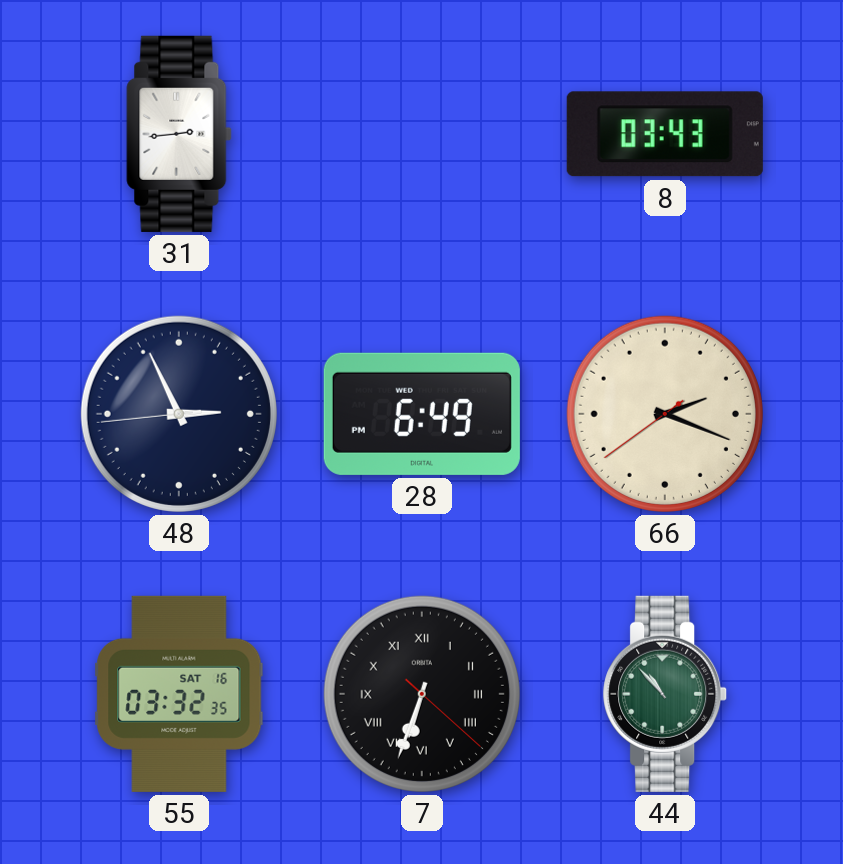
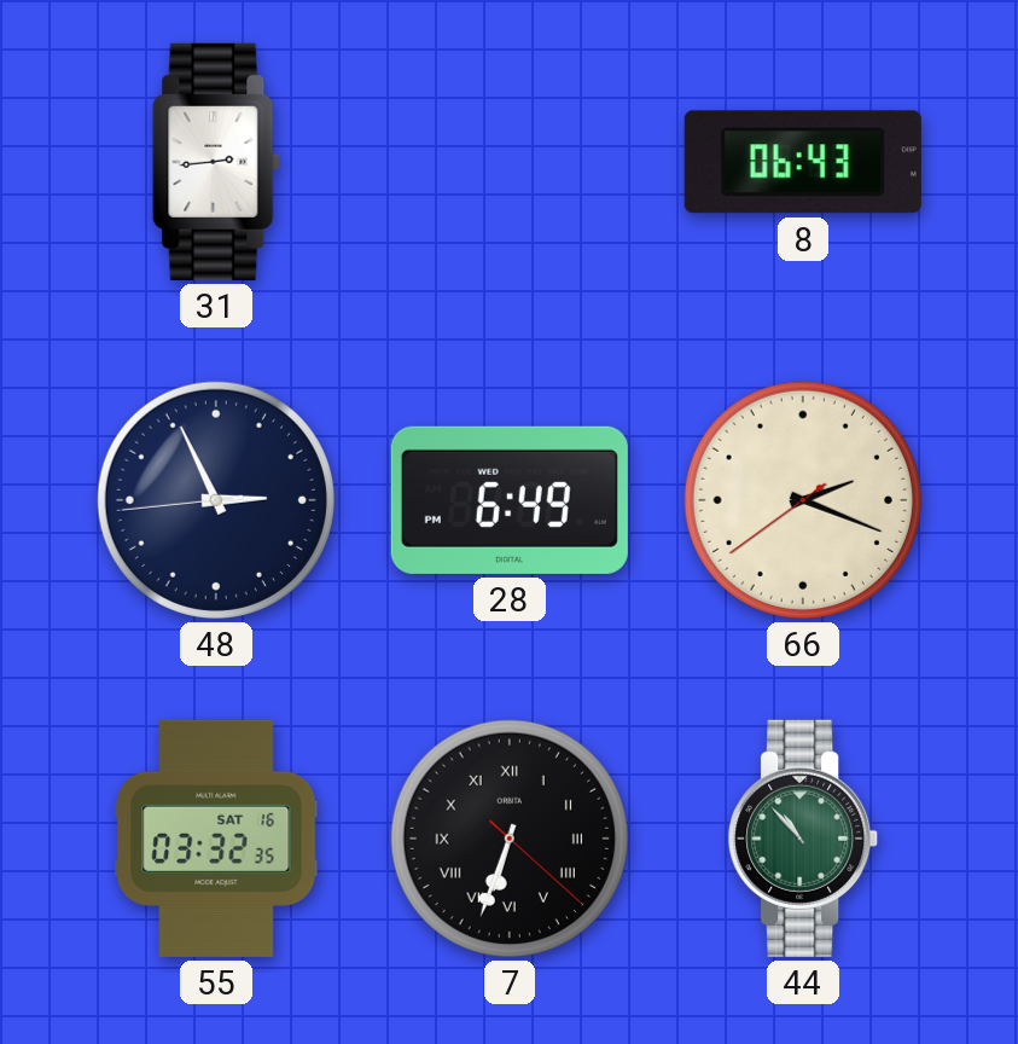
8: 03:43 -> 06:43
